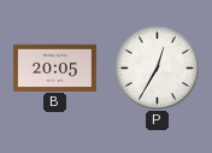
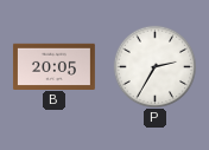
P: 12:35 -> 2:35
